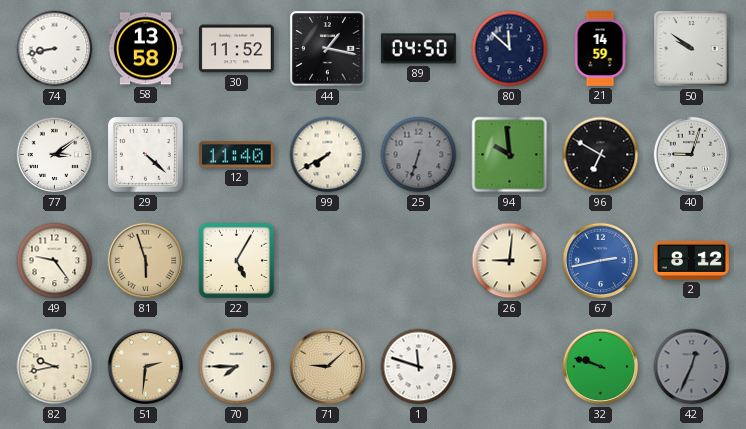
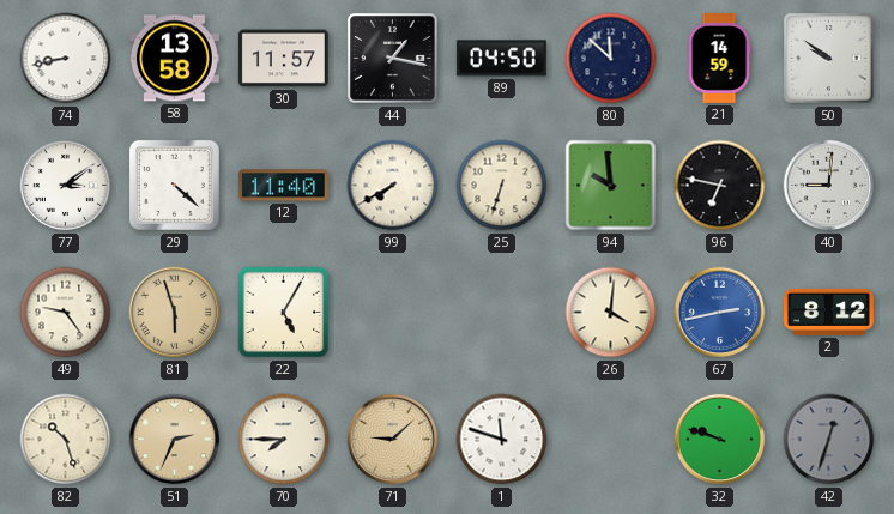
30: 11:52 -> 11:57
25 dial: grey -> cream
96: 6:50 -> 6:47
40: 9:03 -> 9:01
26: 9:01 -> 4:01
82: 9:43 -> 10:27
51: 2:31 -> 2:34
42: 12:34 -> 12:33
